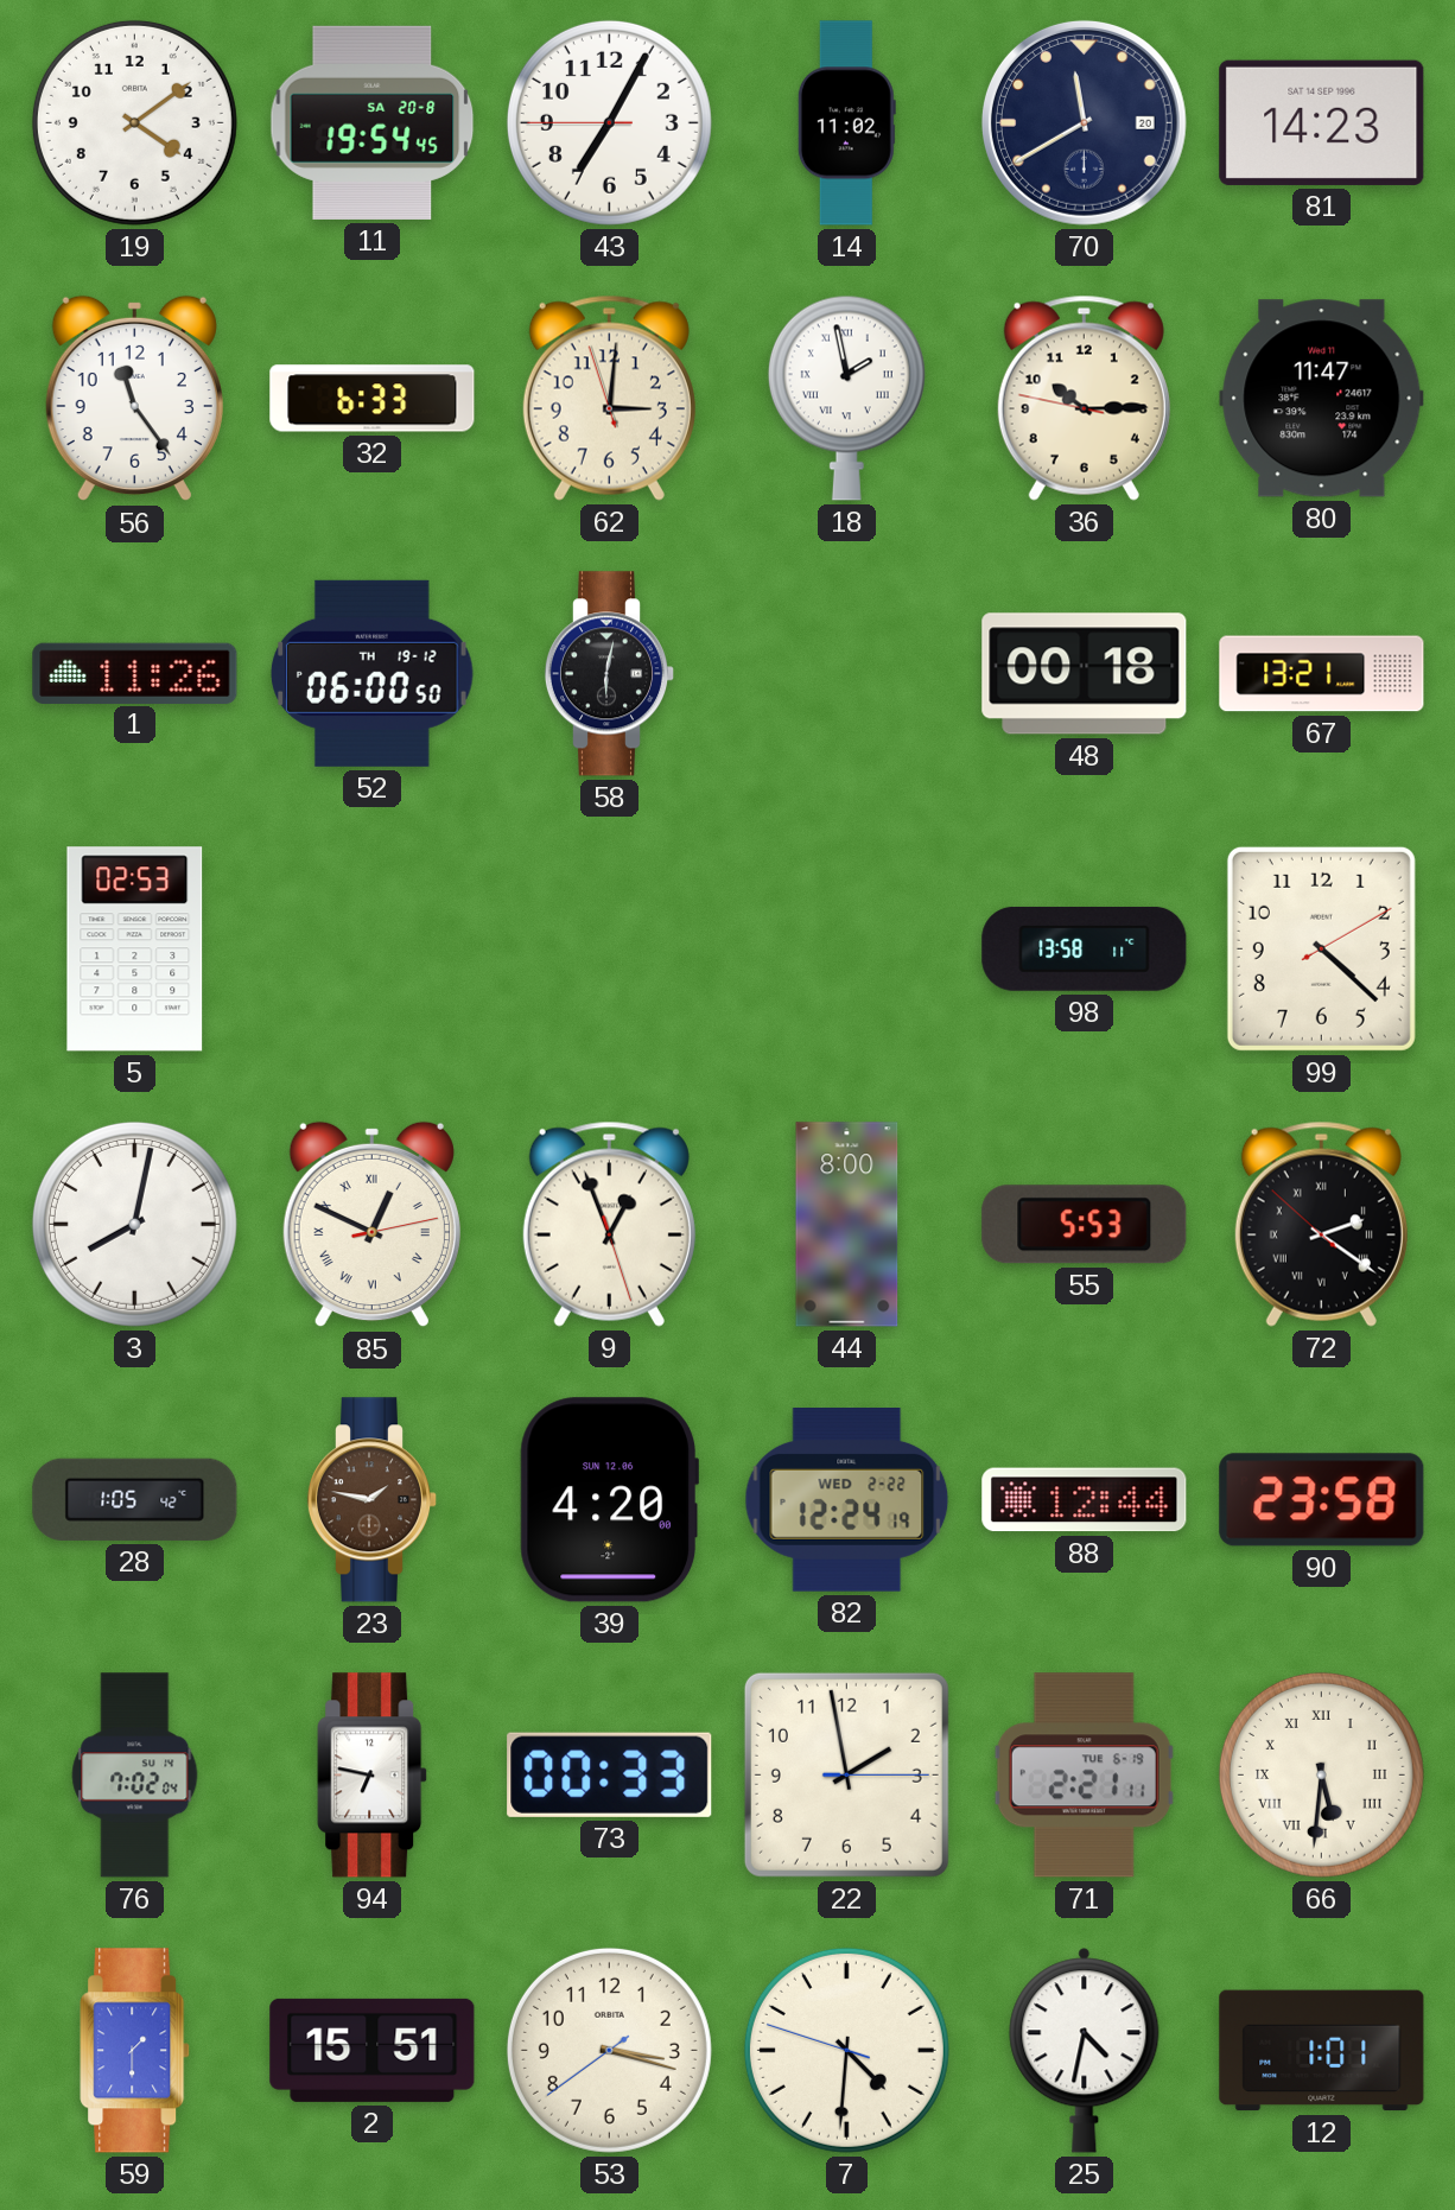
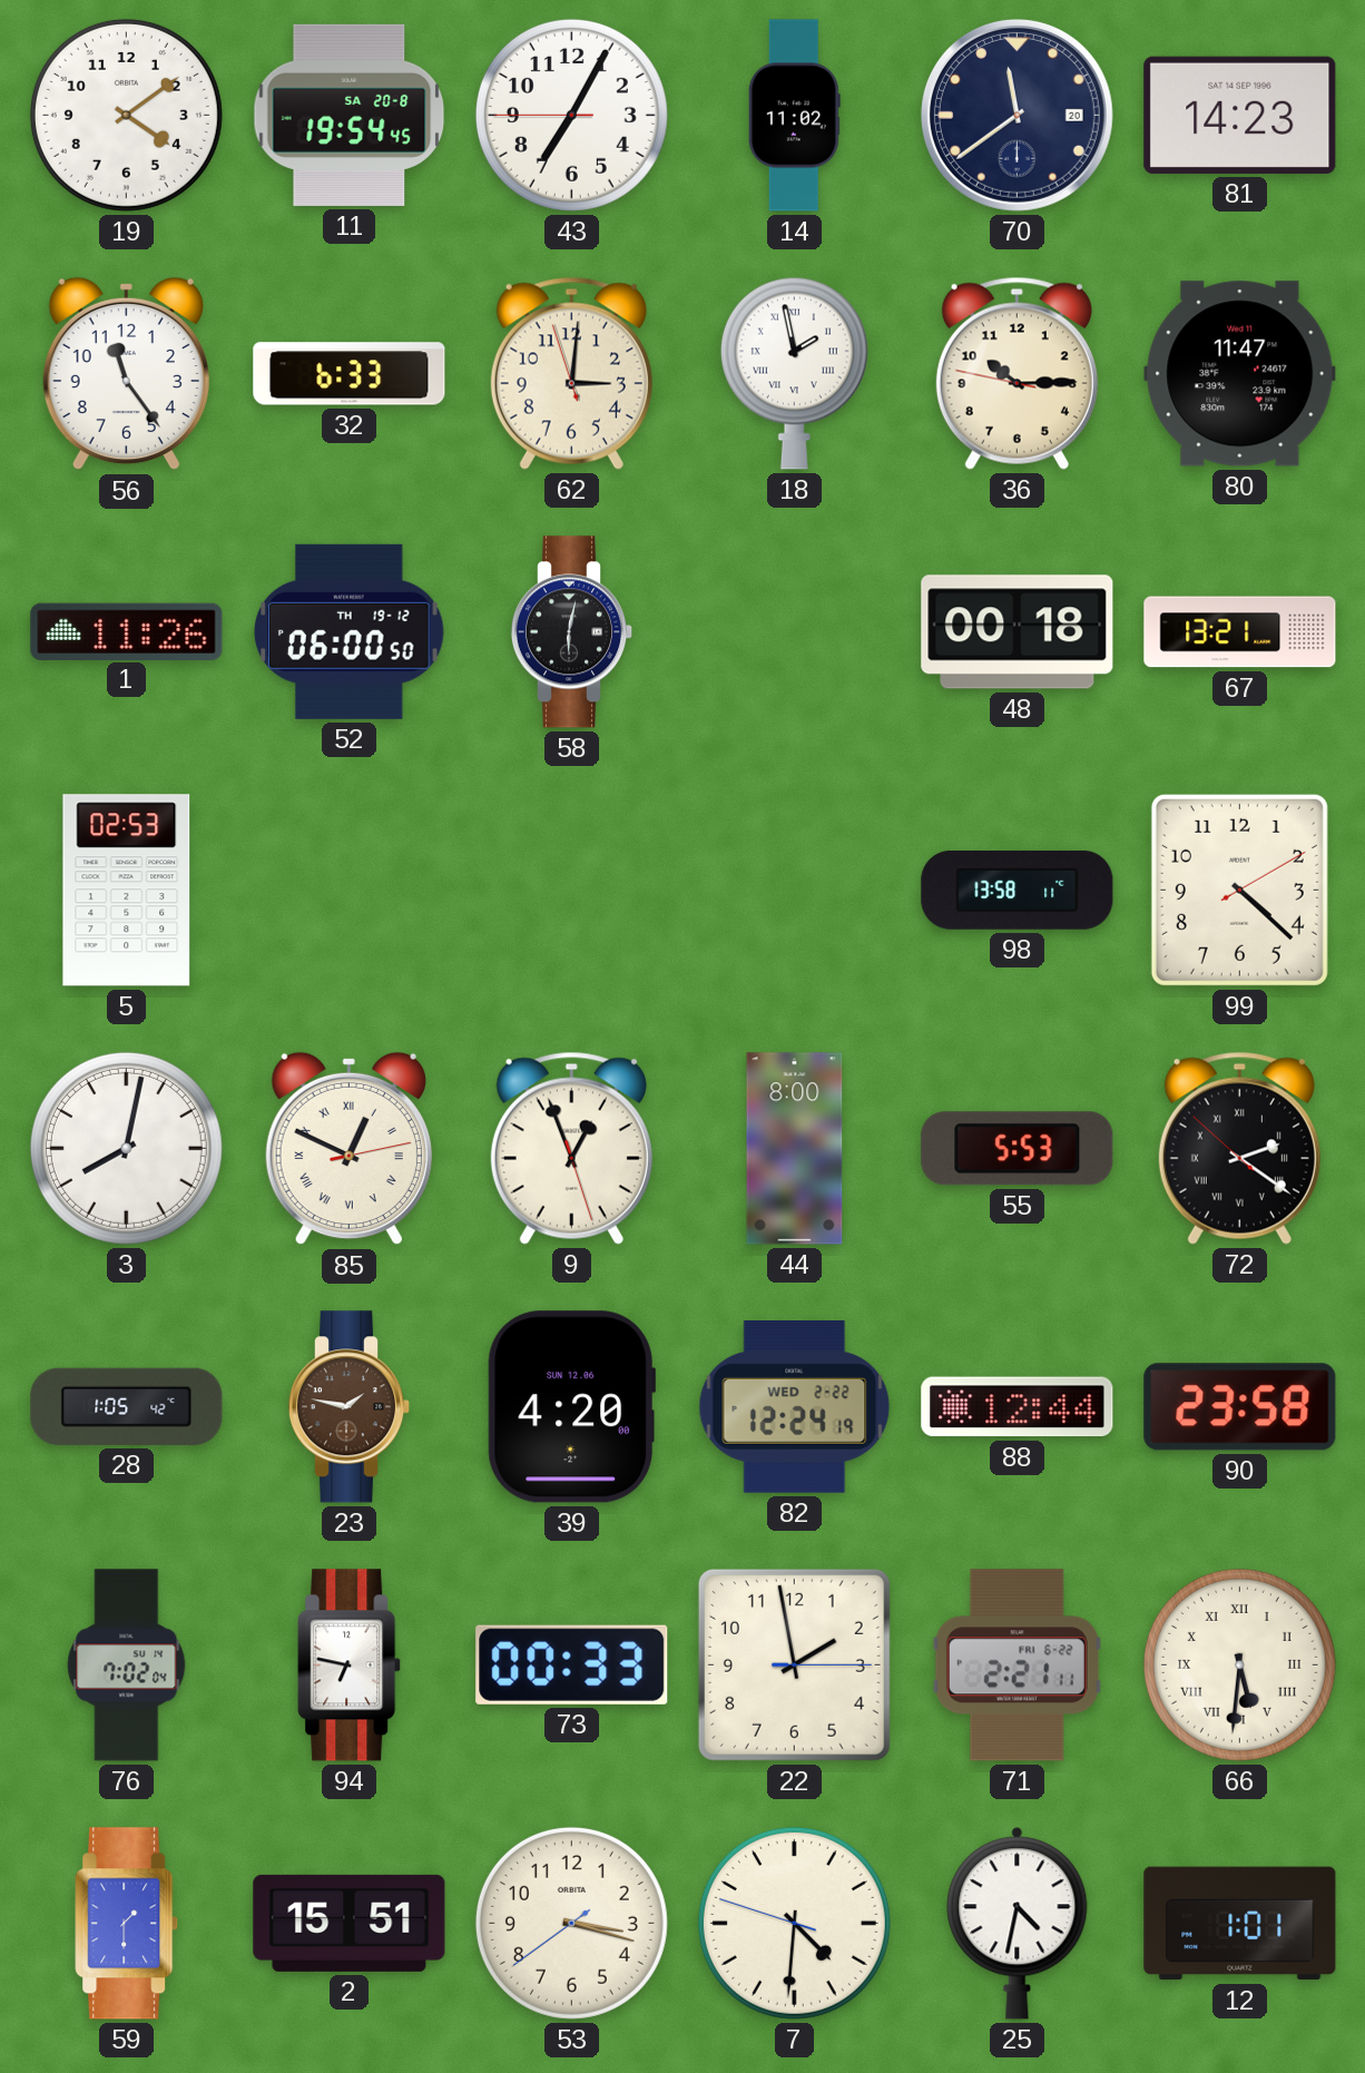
70: 11:40 -> 11:39
71 date: TUE 6-19 -> FRI 6-22
